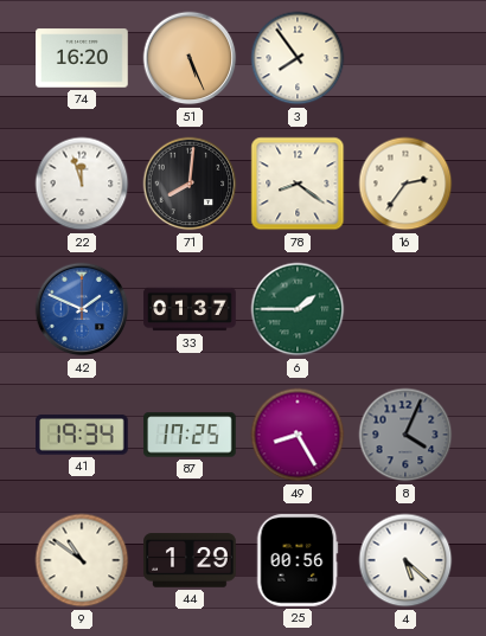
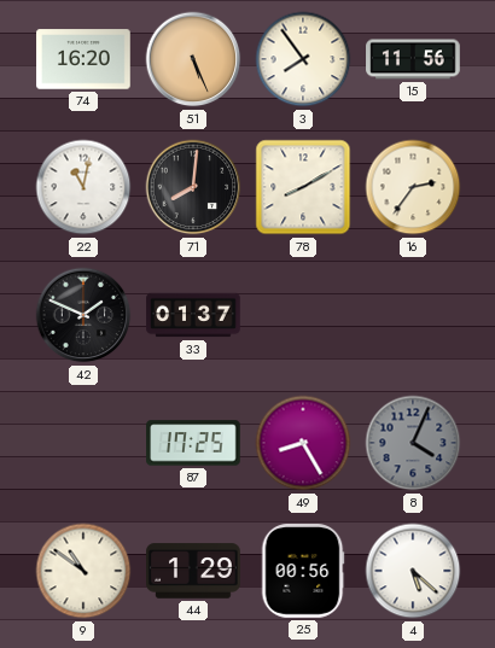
15: none -> 11:56
22: 11:57 -> 11:02
78: 8:21 -> 8:10
42 dial: blue -> black
6: 1:45 -> none
41: 19:34 -> none
